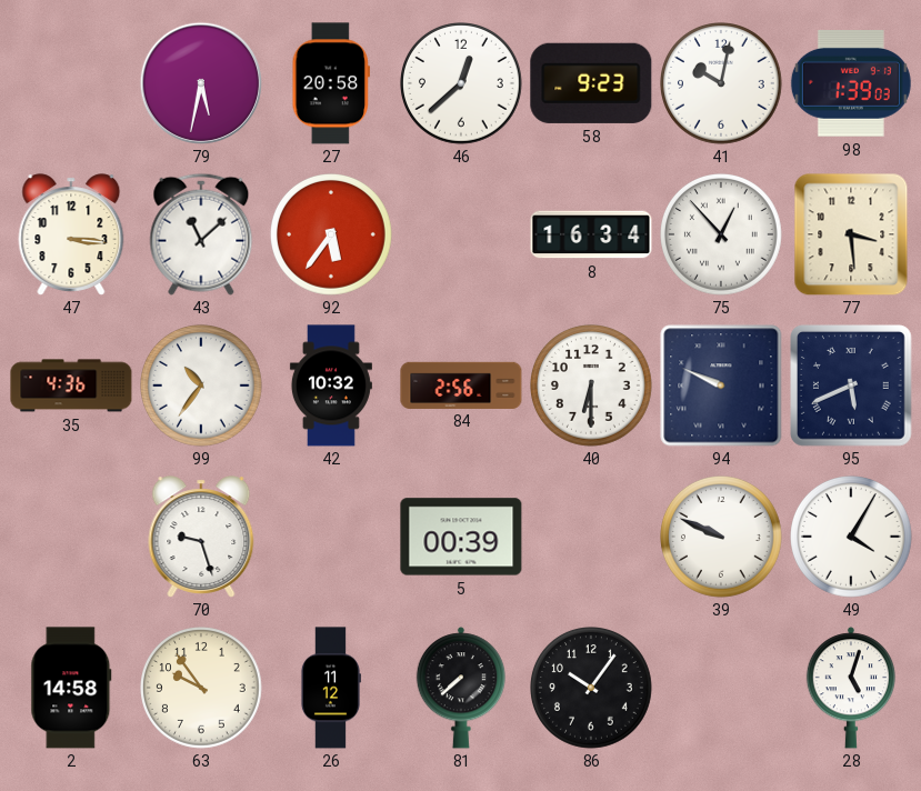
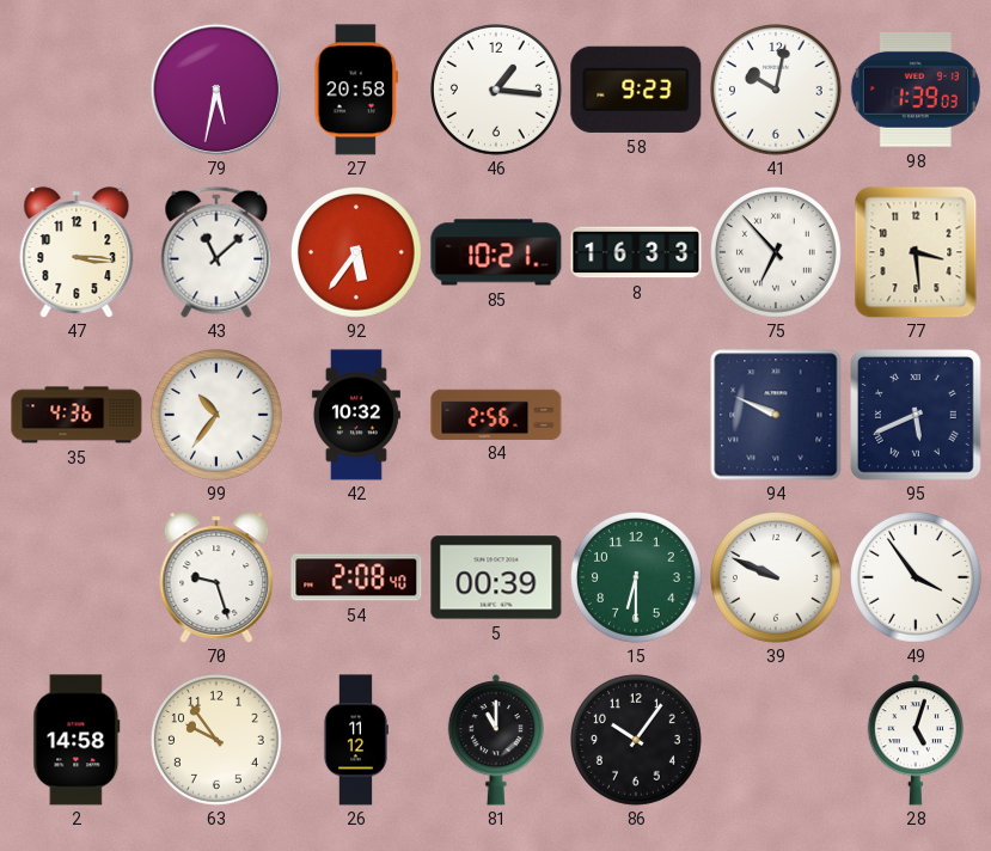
46: 12:38 -> 1:16
85: none -> 10:21
8: 16:34 -> 16:33
75: 12:53 -> 6:53
40: 6:30 -> none
54: none -> 2:08
15: none -> 6:30
49: 4:05 -> 3:54
81: 7:38 -> 11:00
